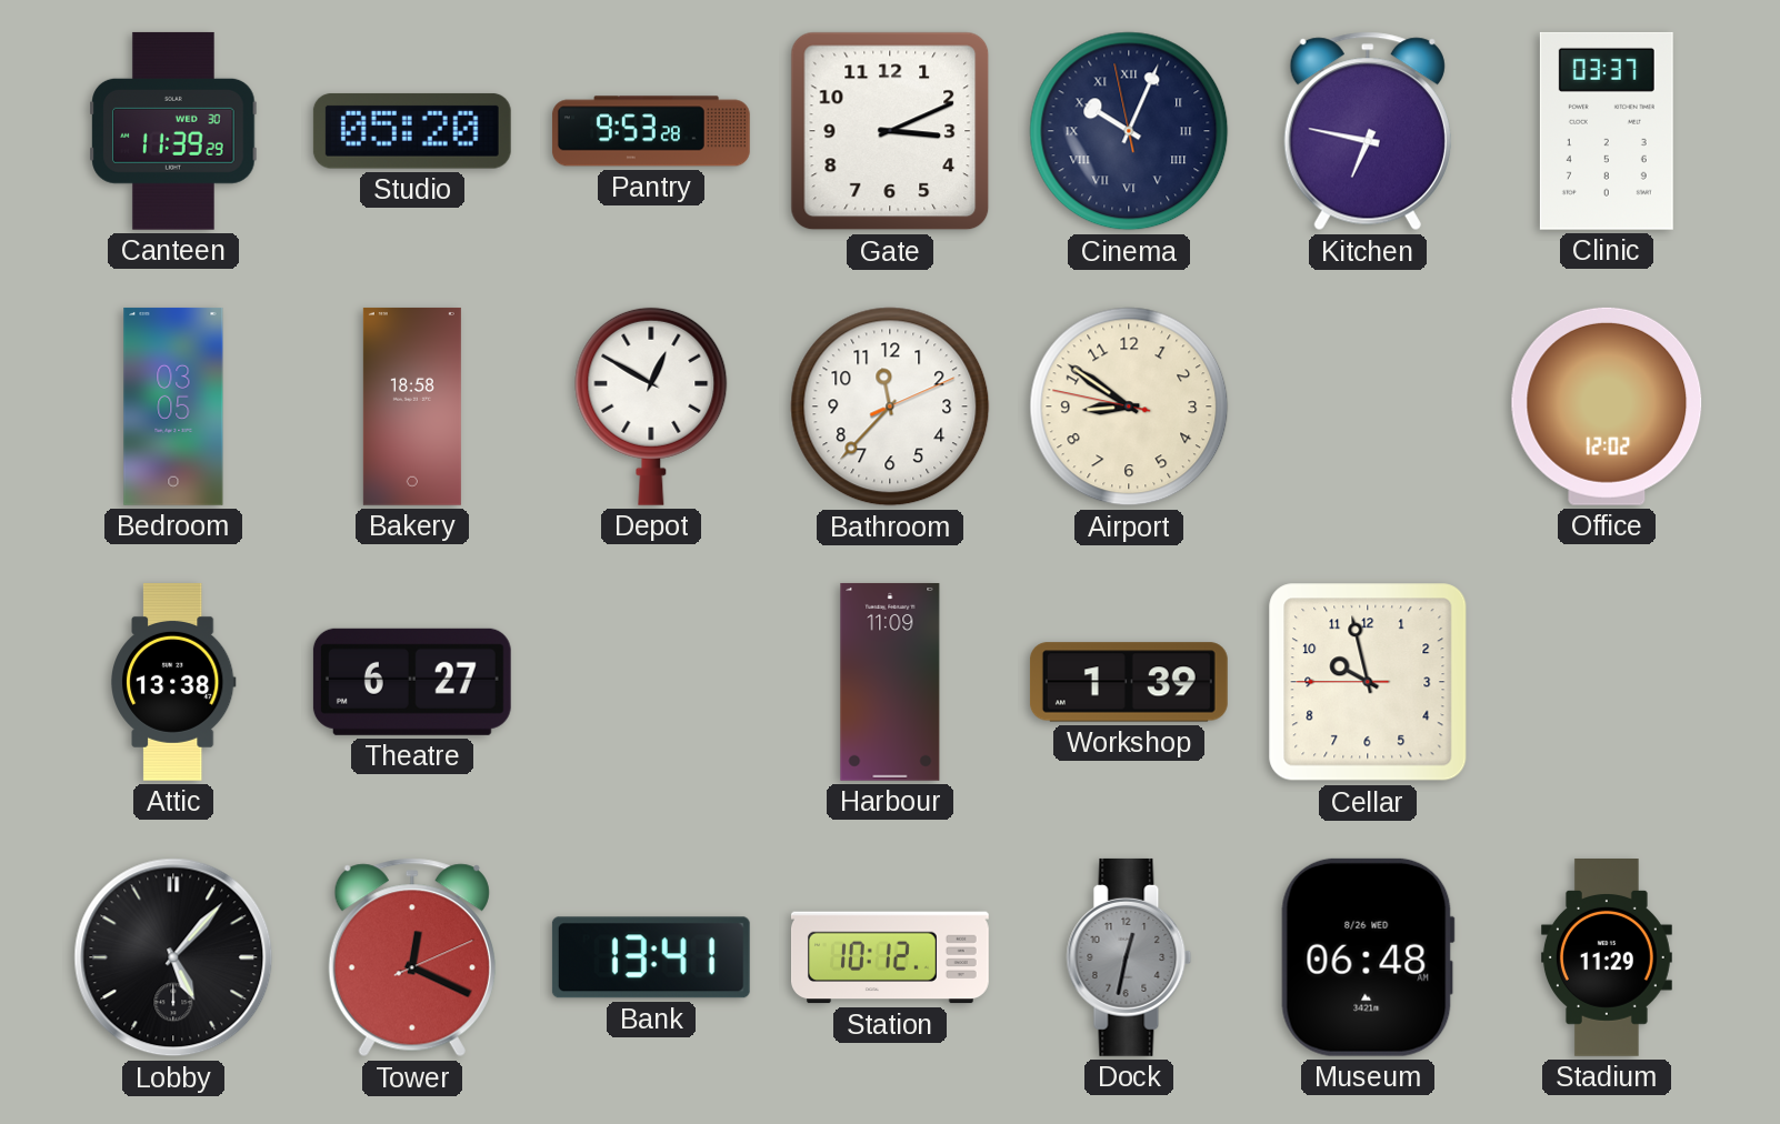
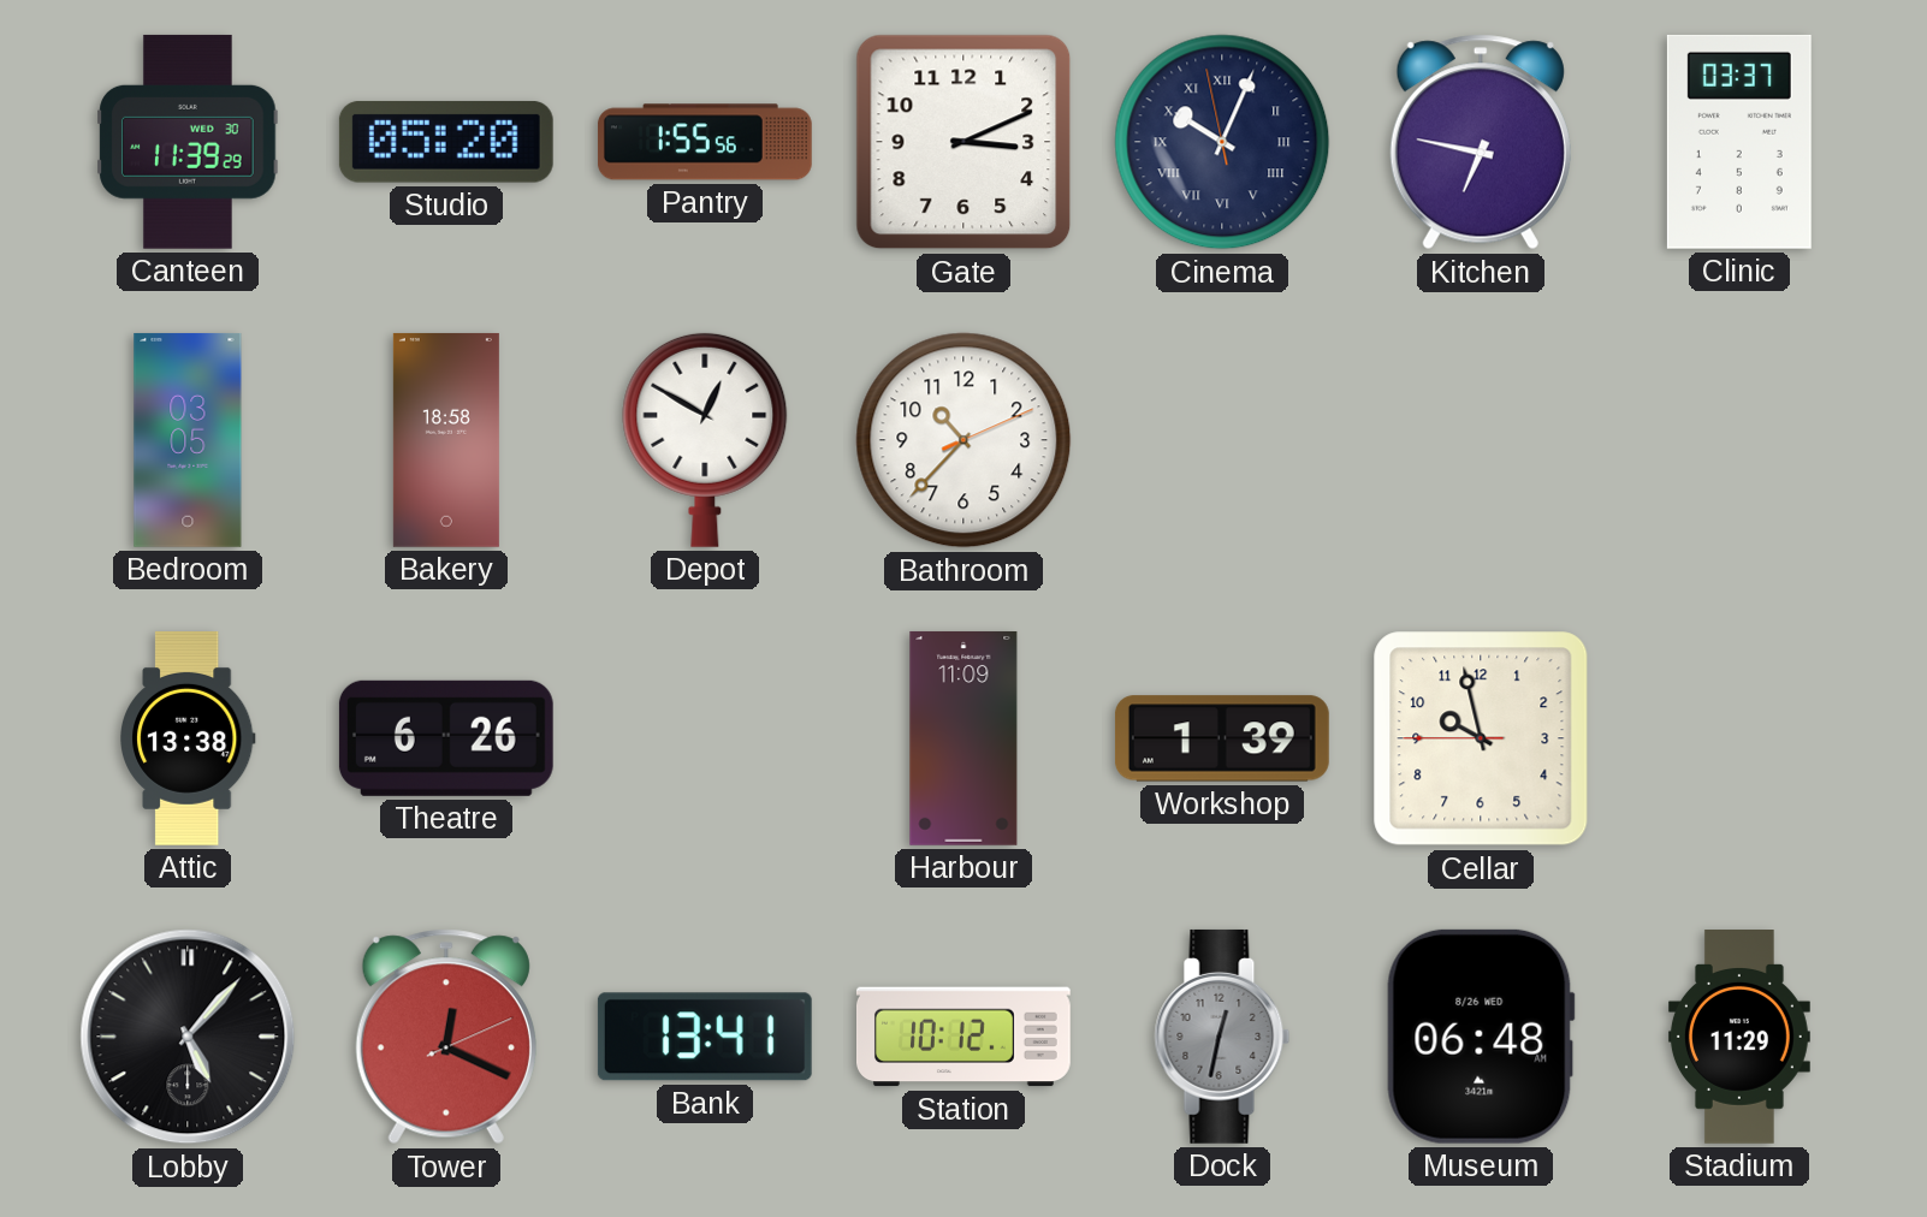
Pantry: 9:53 -> 1:55
Bathroom: 11:37 -> 10:37
Airport: 8:50 -> none
Office: 12:02 -> none
Theatre: 6:27 -> 6:26
